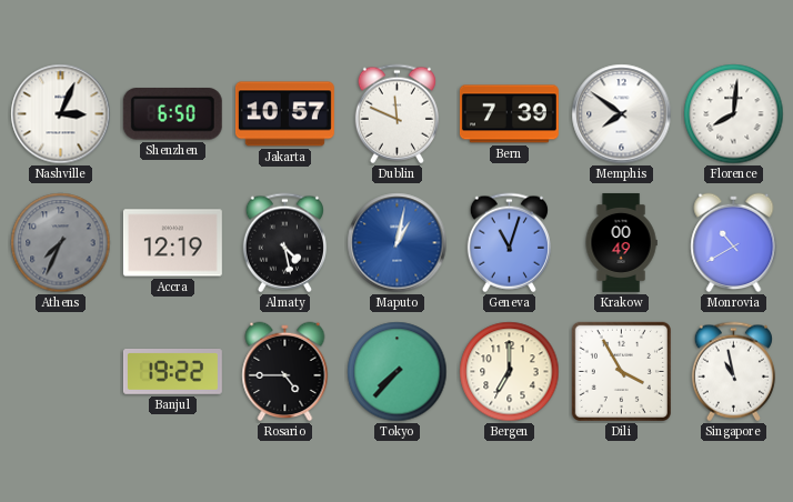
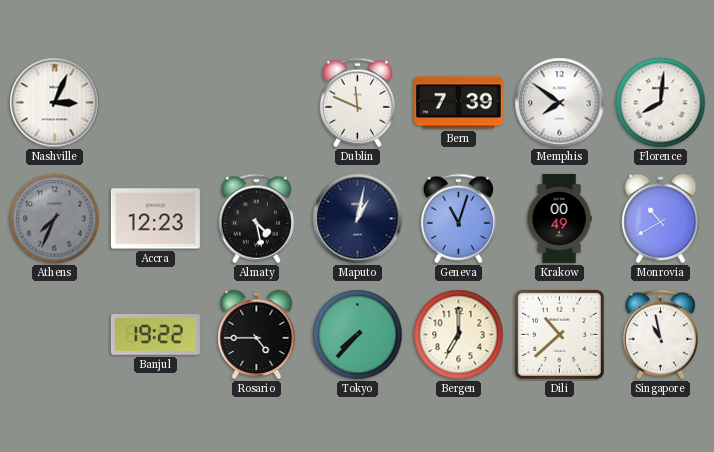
Shenzhen: 6:50 -> none
Jakarta: 10:57 -> none
Accra: 12:19 -> 12:23
Maputo dial: blue -> navy
Dili: 3:55 -> 10:38
